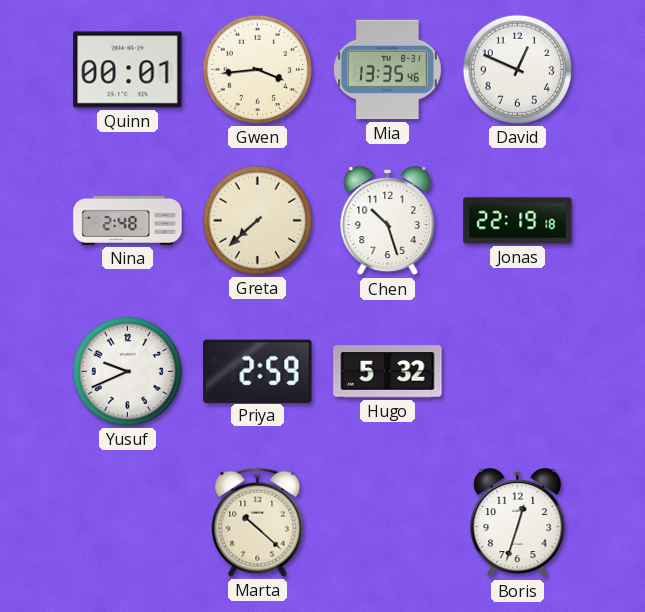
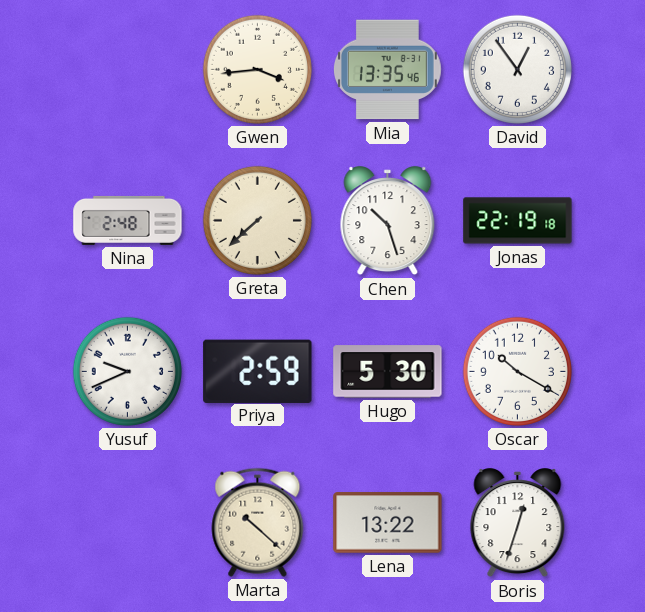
Quinn: 00:01 -> none
David: 12:49 -> 12:54
Hugo: 5:32 -> 5:30
Oscar: none -> 10:20
Lena: none -> 13:22
